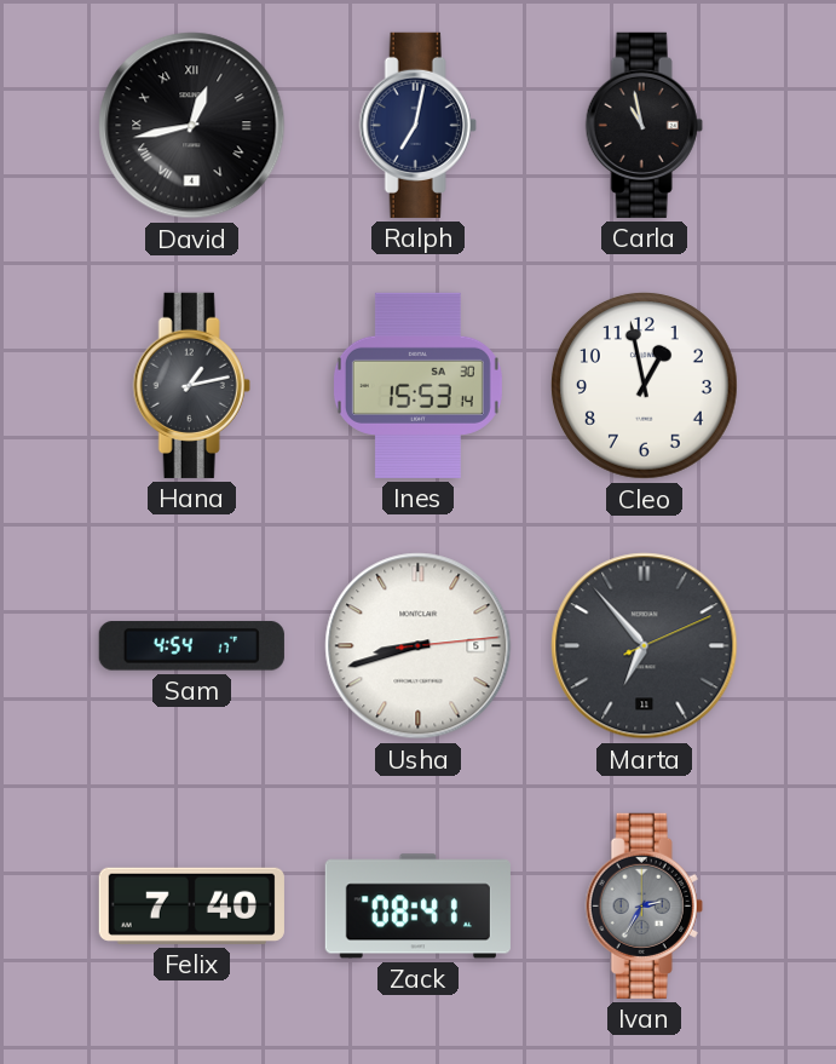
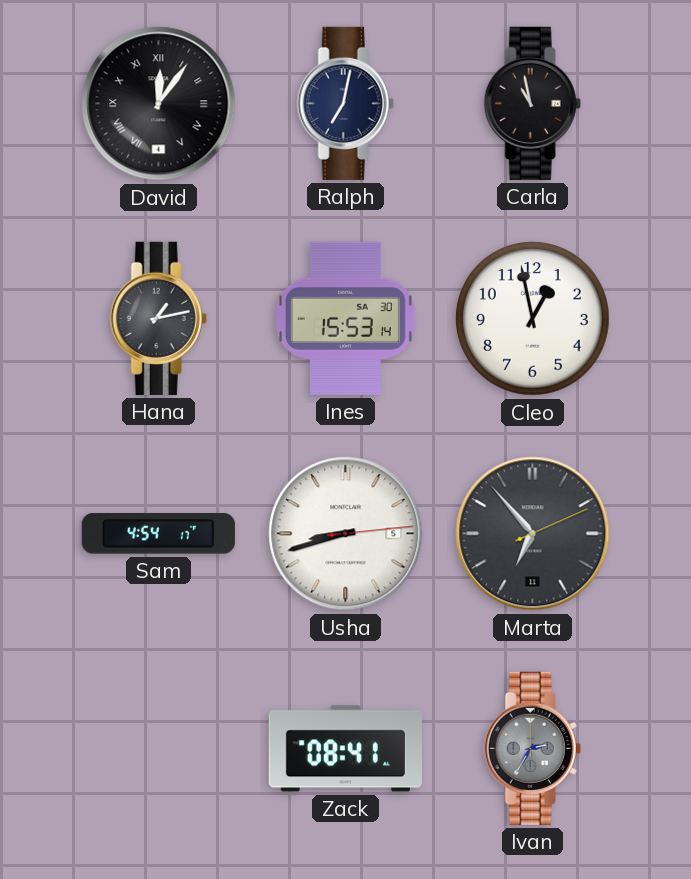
David: 12:43 -> 12:06
Felix: 7:40 -> none
